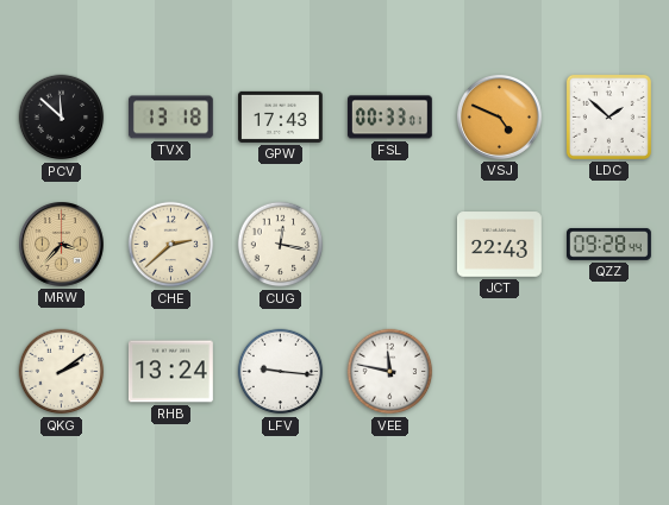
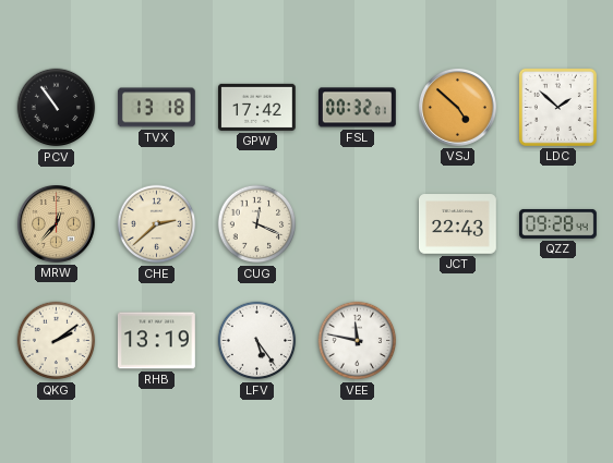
PCV: 11:52 -> 10:54
GPW: 17:43 -> 17:42
FSL: 00:33 -> 00:32
VSJ: 4:49 -> 4:52
MRW: 3:37 -> 12:37
CUG: 12:17 -> 12:19
RHB: 13:24 -> 13:19
LFV: 9:16 -> 5:24
